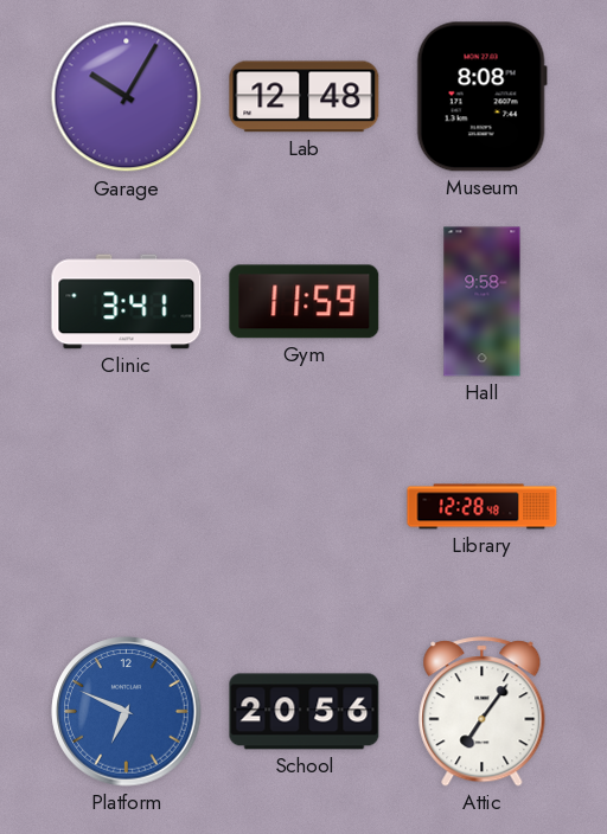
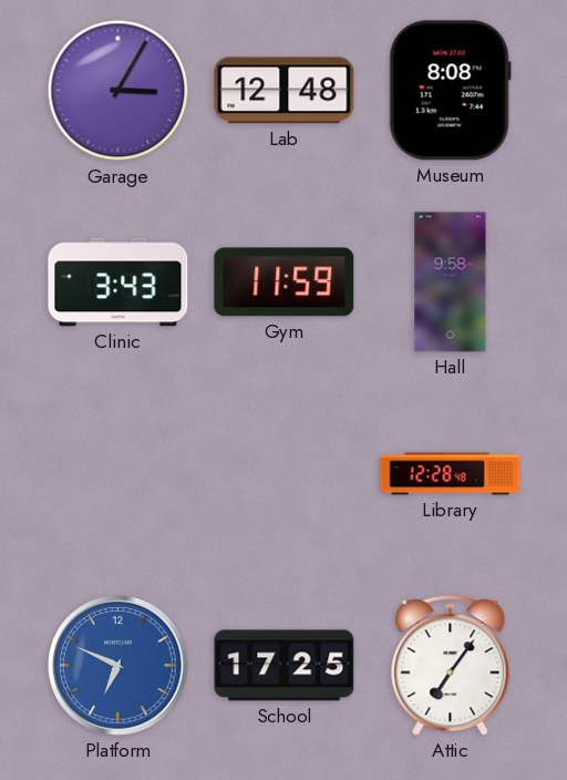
Garage: 10:05 -> 3:05
Clinic: 3:41 -> 3:43
School: 20:56 -> 17:25
